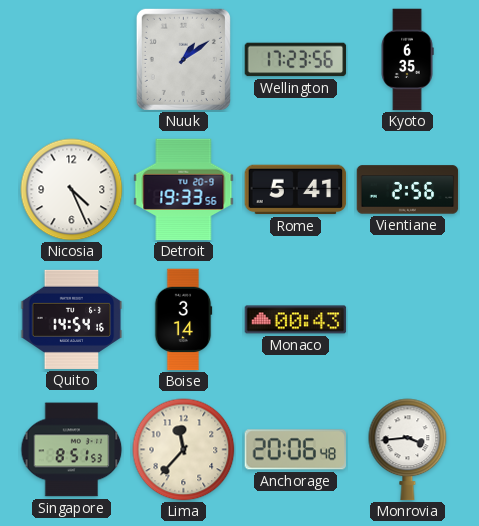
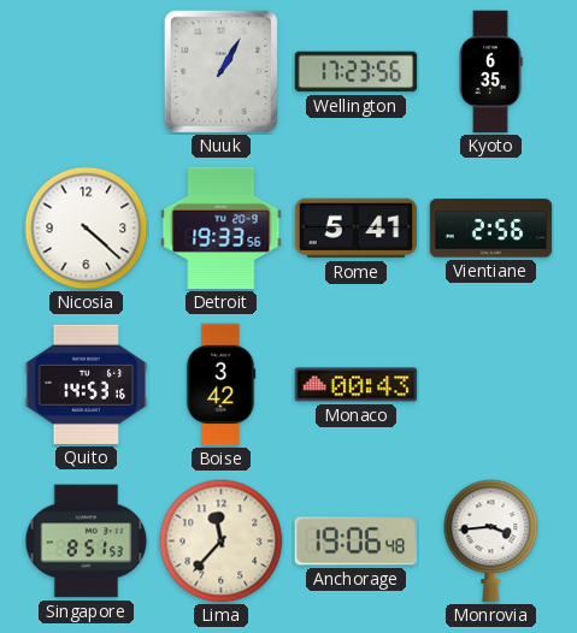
Nuuk: 1:09 -> 1:05
Nicosia: 4:26 -> 4:22
Quito: 14:54 -> 14:53
Boise: 3:14 -> 3:42
Anchorage: 20:06 -> 19:06
